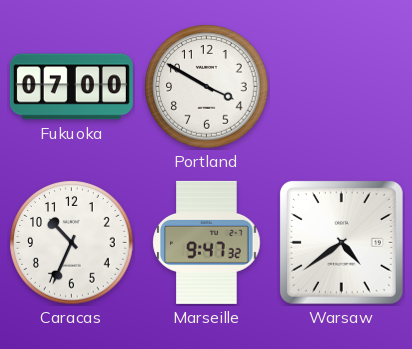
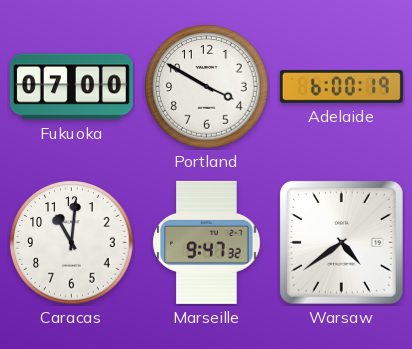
Adelaide: none -> 6:00
Caracas: 10:34 -> 11:01
